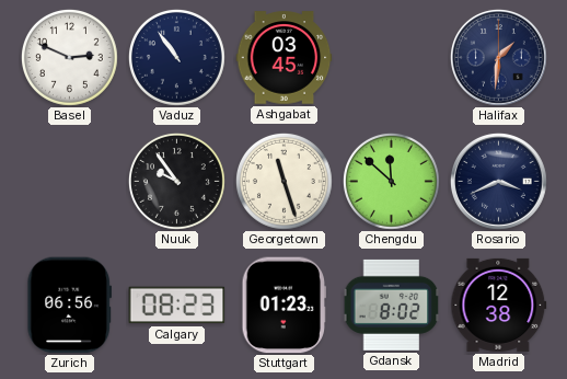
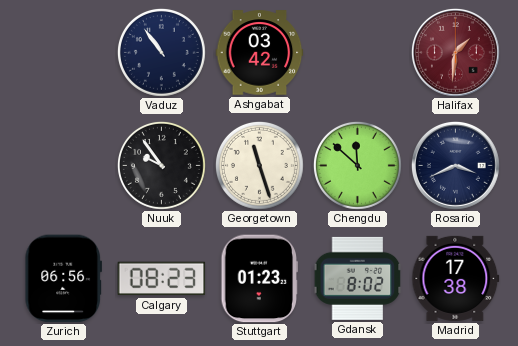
Basel: 2:49 -> none
Ashgabat: 03:45 -> 03:42
Halifax dial: navy -> burgundy
Madrid: 12:38 -> 17:38
